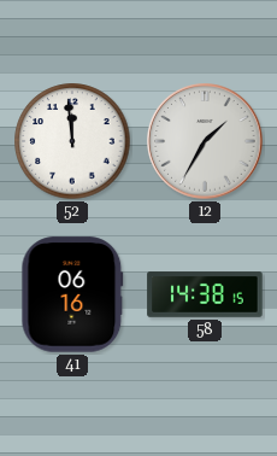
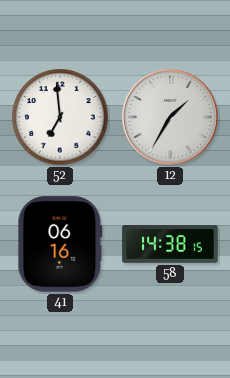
52: 11:59 -> 6:59
